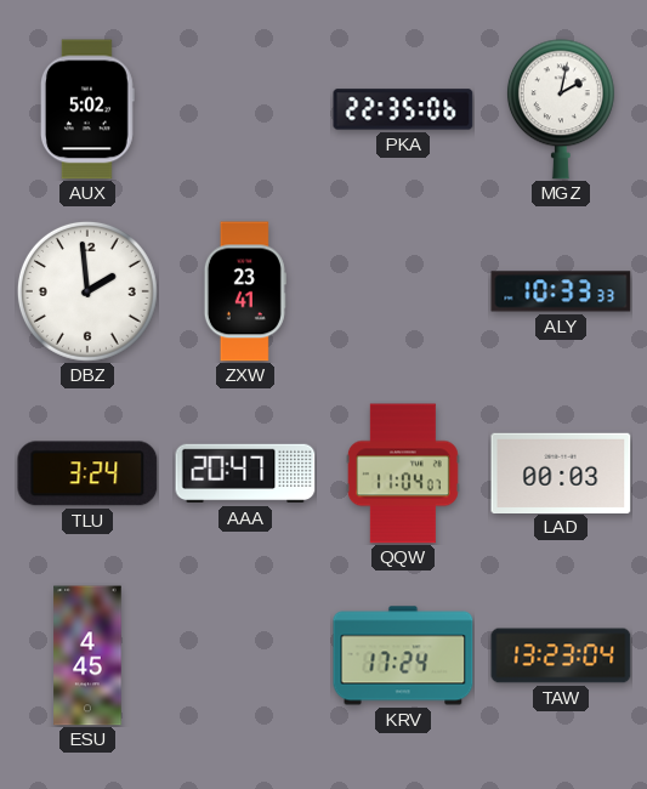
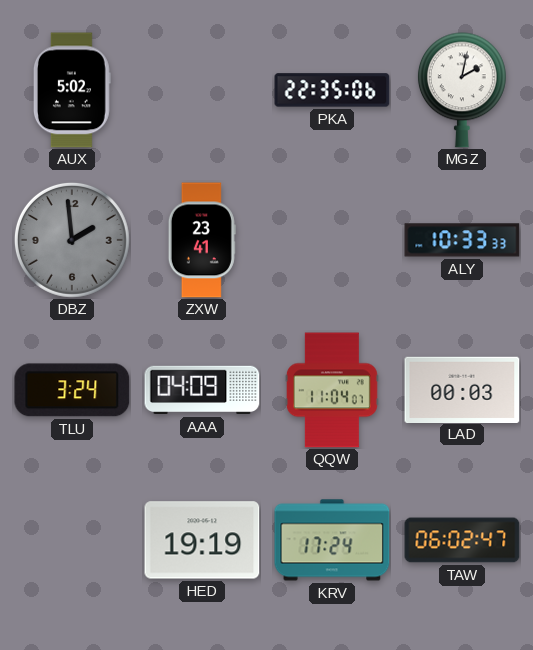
DBZ dial: white -> grey
AAA: 20:47 -> 04:09
ESU: 4:45 -> none
HED: none -> 19:19
TAW: 13:23 -> 06:02
